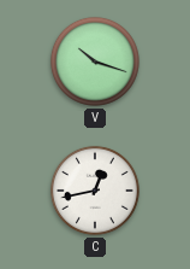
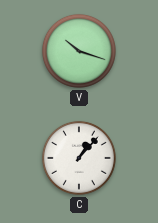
C: 12:43 -> 1:07
